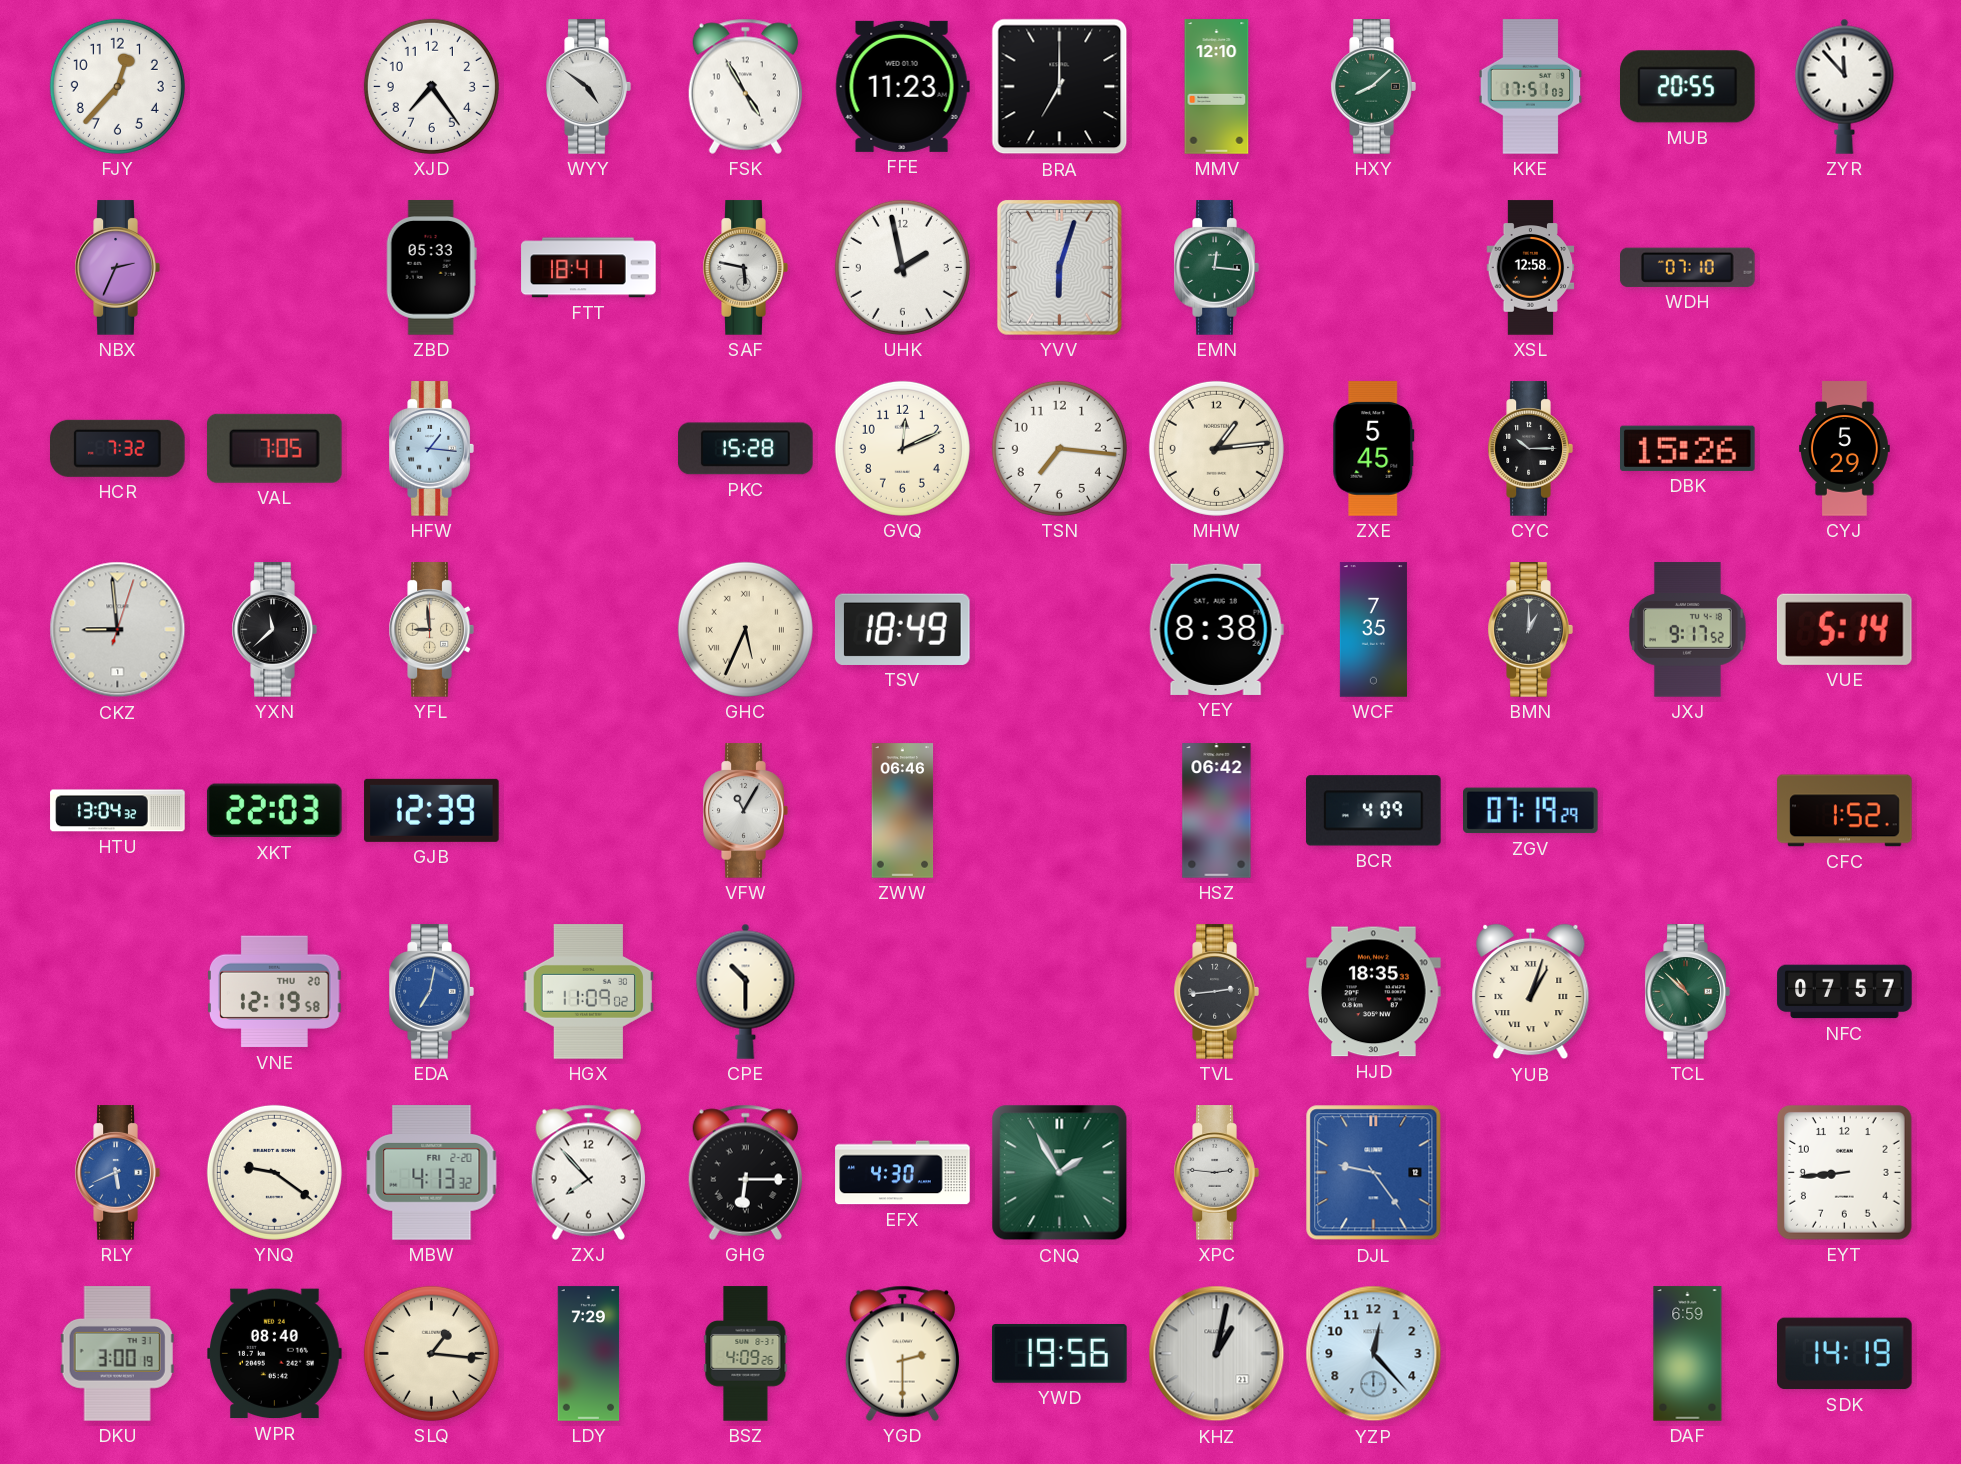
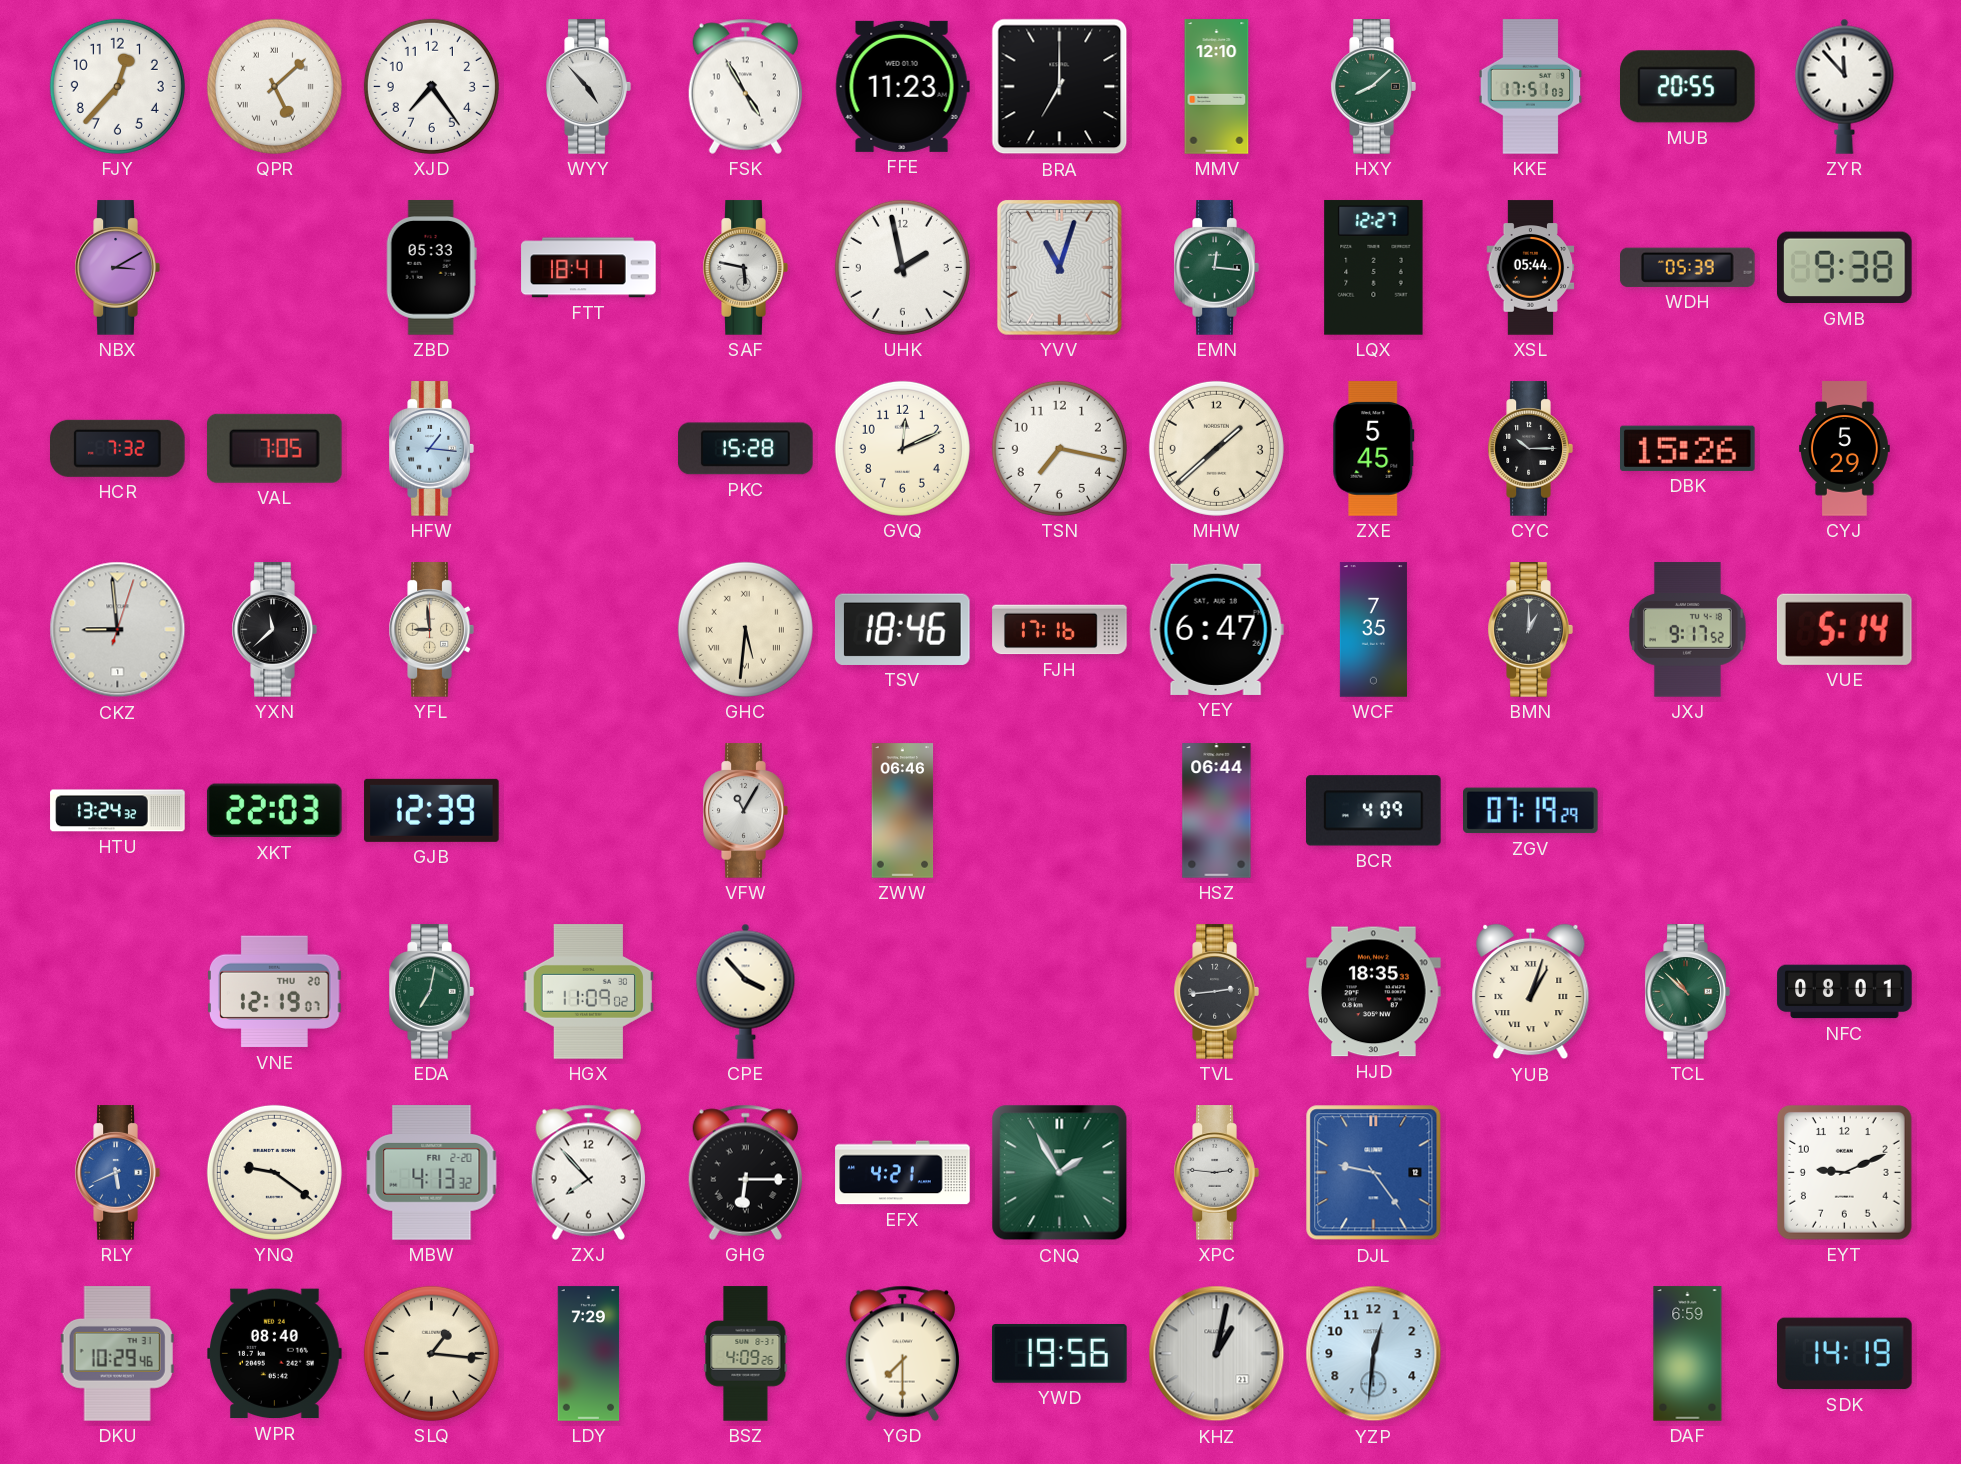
QPR: none -> 5:08
WYY: 4:51 -> 4:53
NBX: 2:34 -> 3:10
YVV: 6:03 -> 11:03
LQX: none -> 12:27
XSL: 12:58 -> 05:44
WDH: 07:10 -> 05:39
GMB: none -> 9:38
TSN: 7:16 -> 7:17
MHW: 1:14 -> 1:38
GHC: 5:34 -> 5:31
TSV: 18:49 -> 18:46
FJH: none -> 17:16
YEY: 8:38 -> 6:47
HTU: 13:04 -> 13:24
HSZ: 06:42 -> 06:44
CFC: 1:52 -> none
VNE: 12:19:58 -> 12:19:07
EDA dial: blue -> green
CPE: 10:30 -> 3:53
NFC: 07:57 -> 08:01
EFX: 4:30 -> 4:21
EYT: 8:44 -> 9:11
DKU: 3:00 -> 10:29
YGD: 2:30 -> 7:30
YZP: 12:23 -> 12:31
